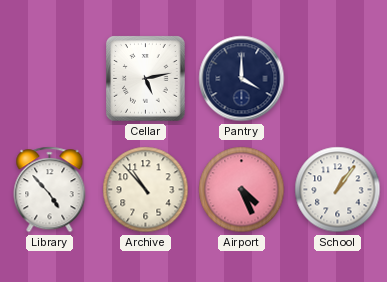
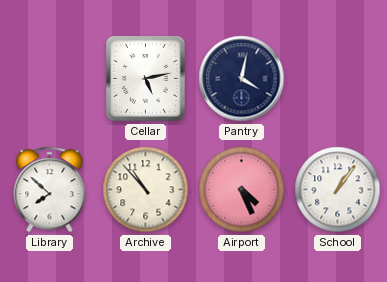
Pantry: 4:00 -> 4:02
Library: 4:53 -> 7:52
